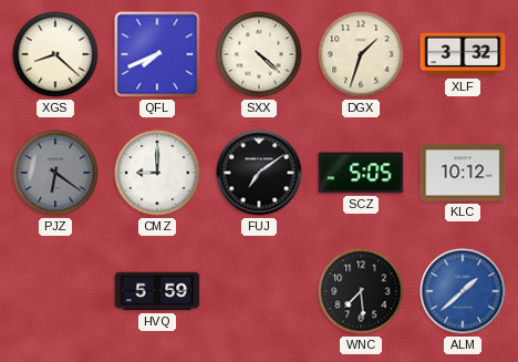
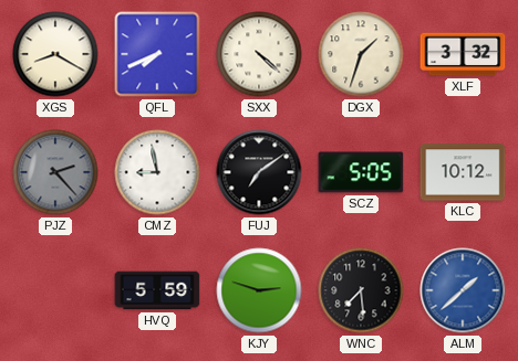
XGS: 8:22 -> 8:20
PJZ: 6:21 -> 2:23
CMZ: 9:00 -> 8:58
KJY: none -> 2:48
